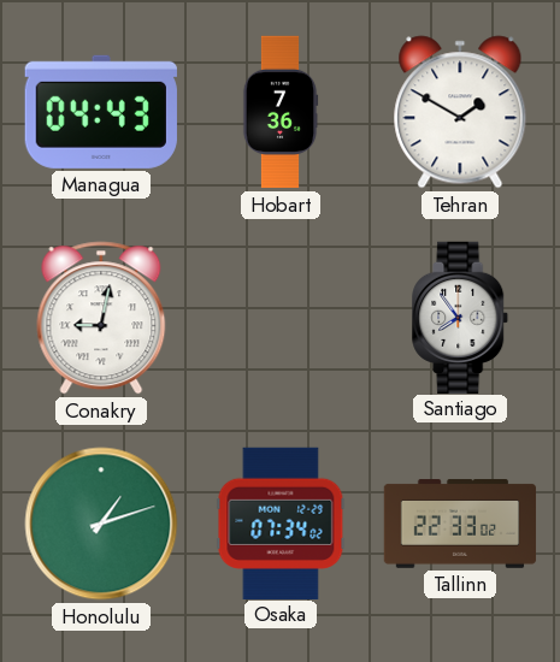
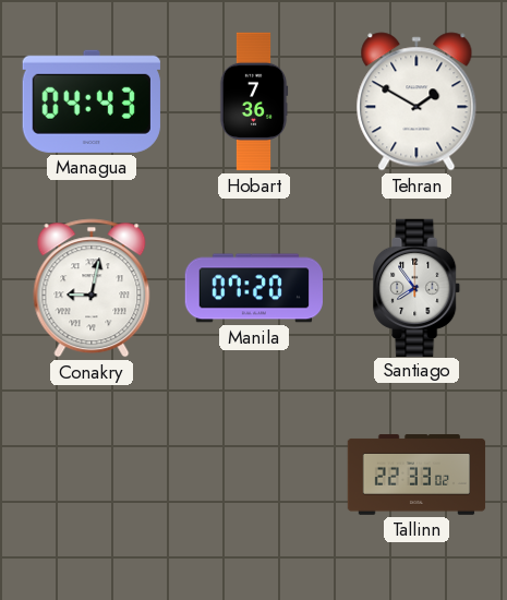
Manila: none -> 07:20
Honolulu: 1:12 -> none
Osaka: 07:34 -> none
